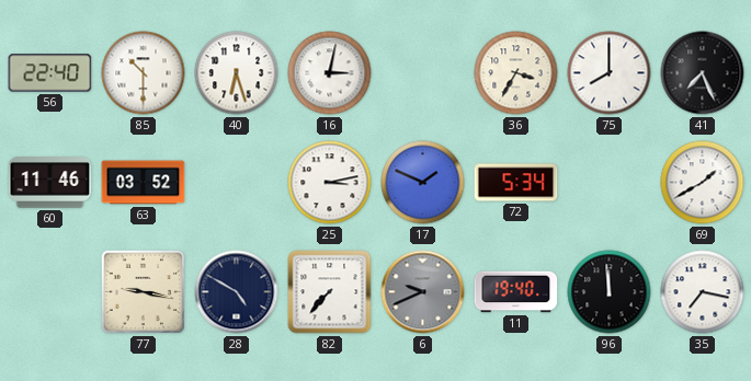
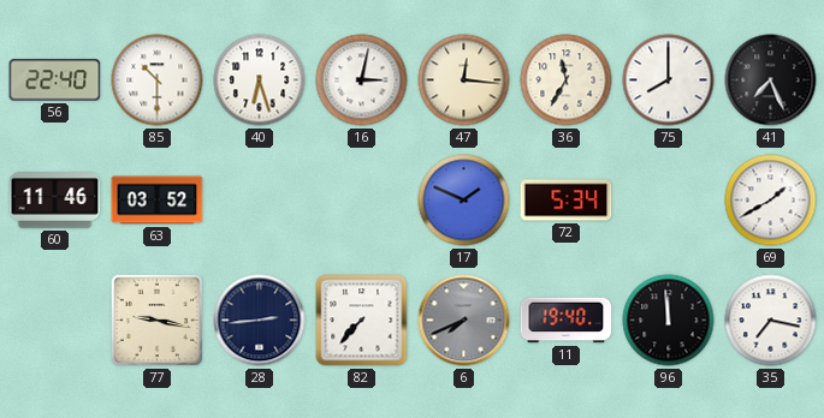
47: none -> 12:16
36: 3:35 -> 11:35
25: 3:13 -> none
28: 4:50 -> 2:44
6: 9:41 -> 7:41
